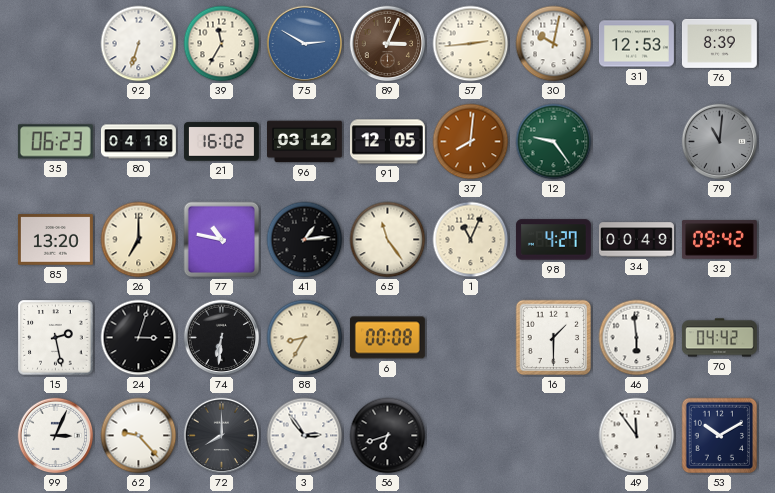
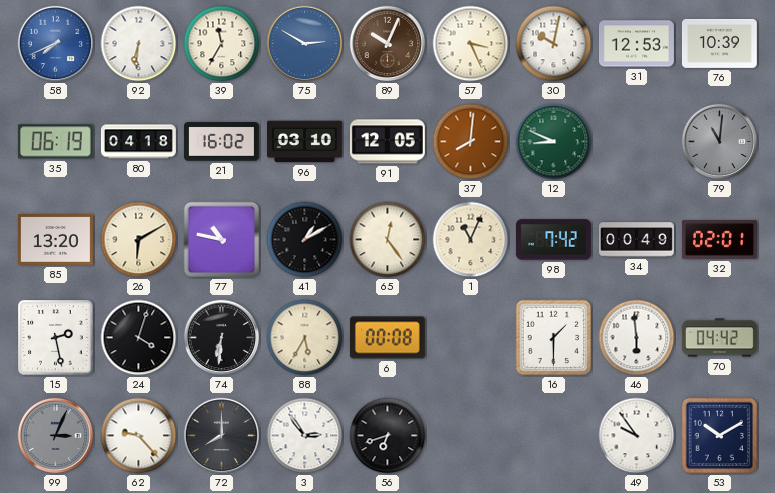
58: none -> 7:41
92: 6:33 -> 6:31
89: 3:04 -> 10:04
57: 2:44 -> 3:26
76: 8:39 -> 10:39
35: 06:23 -> 06:19
96: 03:12 -> 03:10
12: 9:24 -> 8:49
26: 7:00 -> 6:10
41: 1:14 -> 1:10
65: 11:24 -> 12:24
98: 4:27 -> 7:42
32: 09:42 -> 02:01
24: 3:03 -> 4:03
88: 8:35 -> 5:35
99 dial: white -> grey
49: 11:54 -> 9:54
